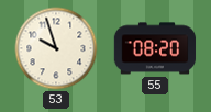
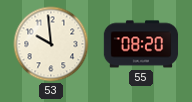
53: 9:57 -> 9:59
